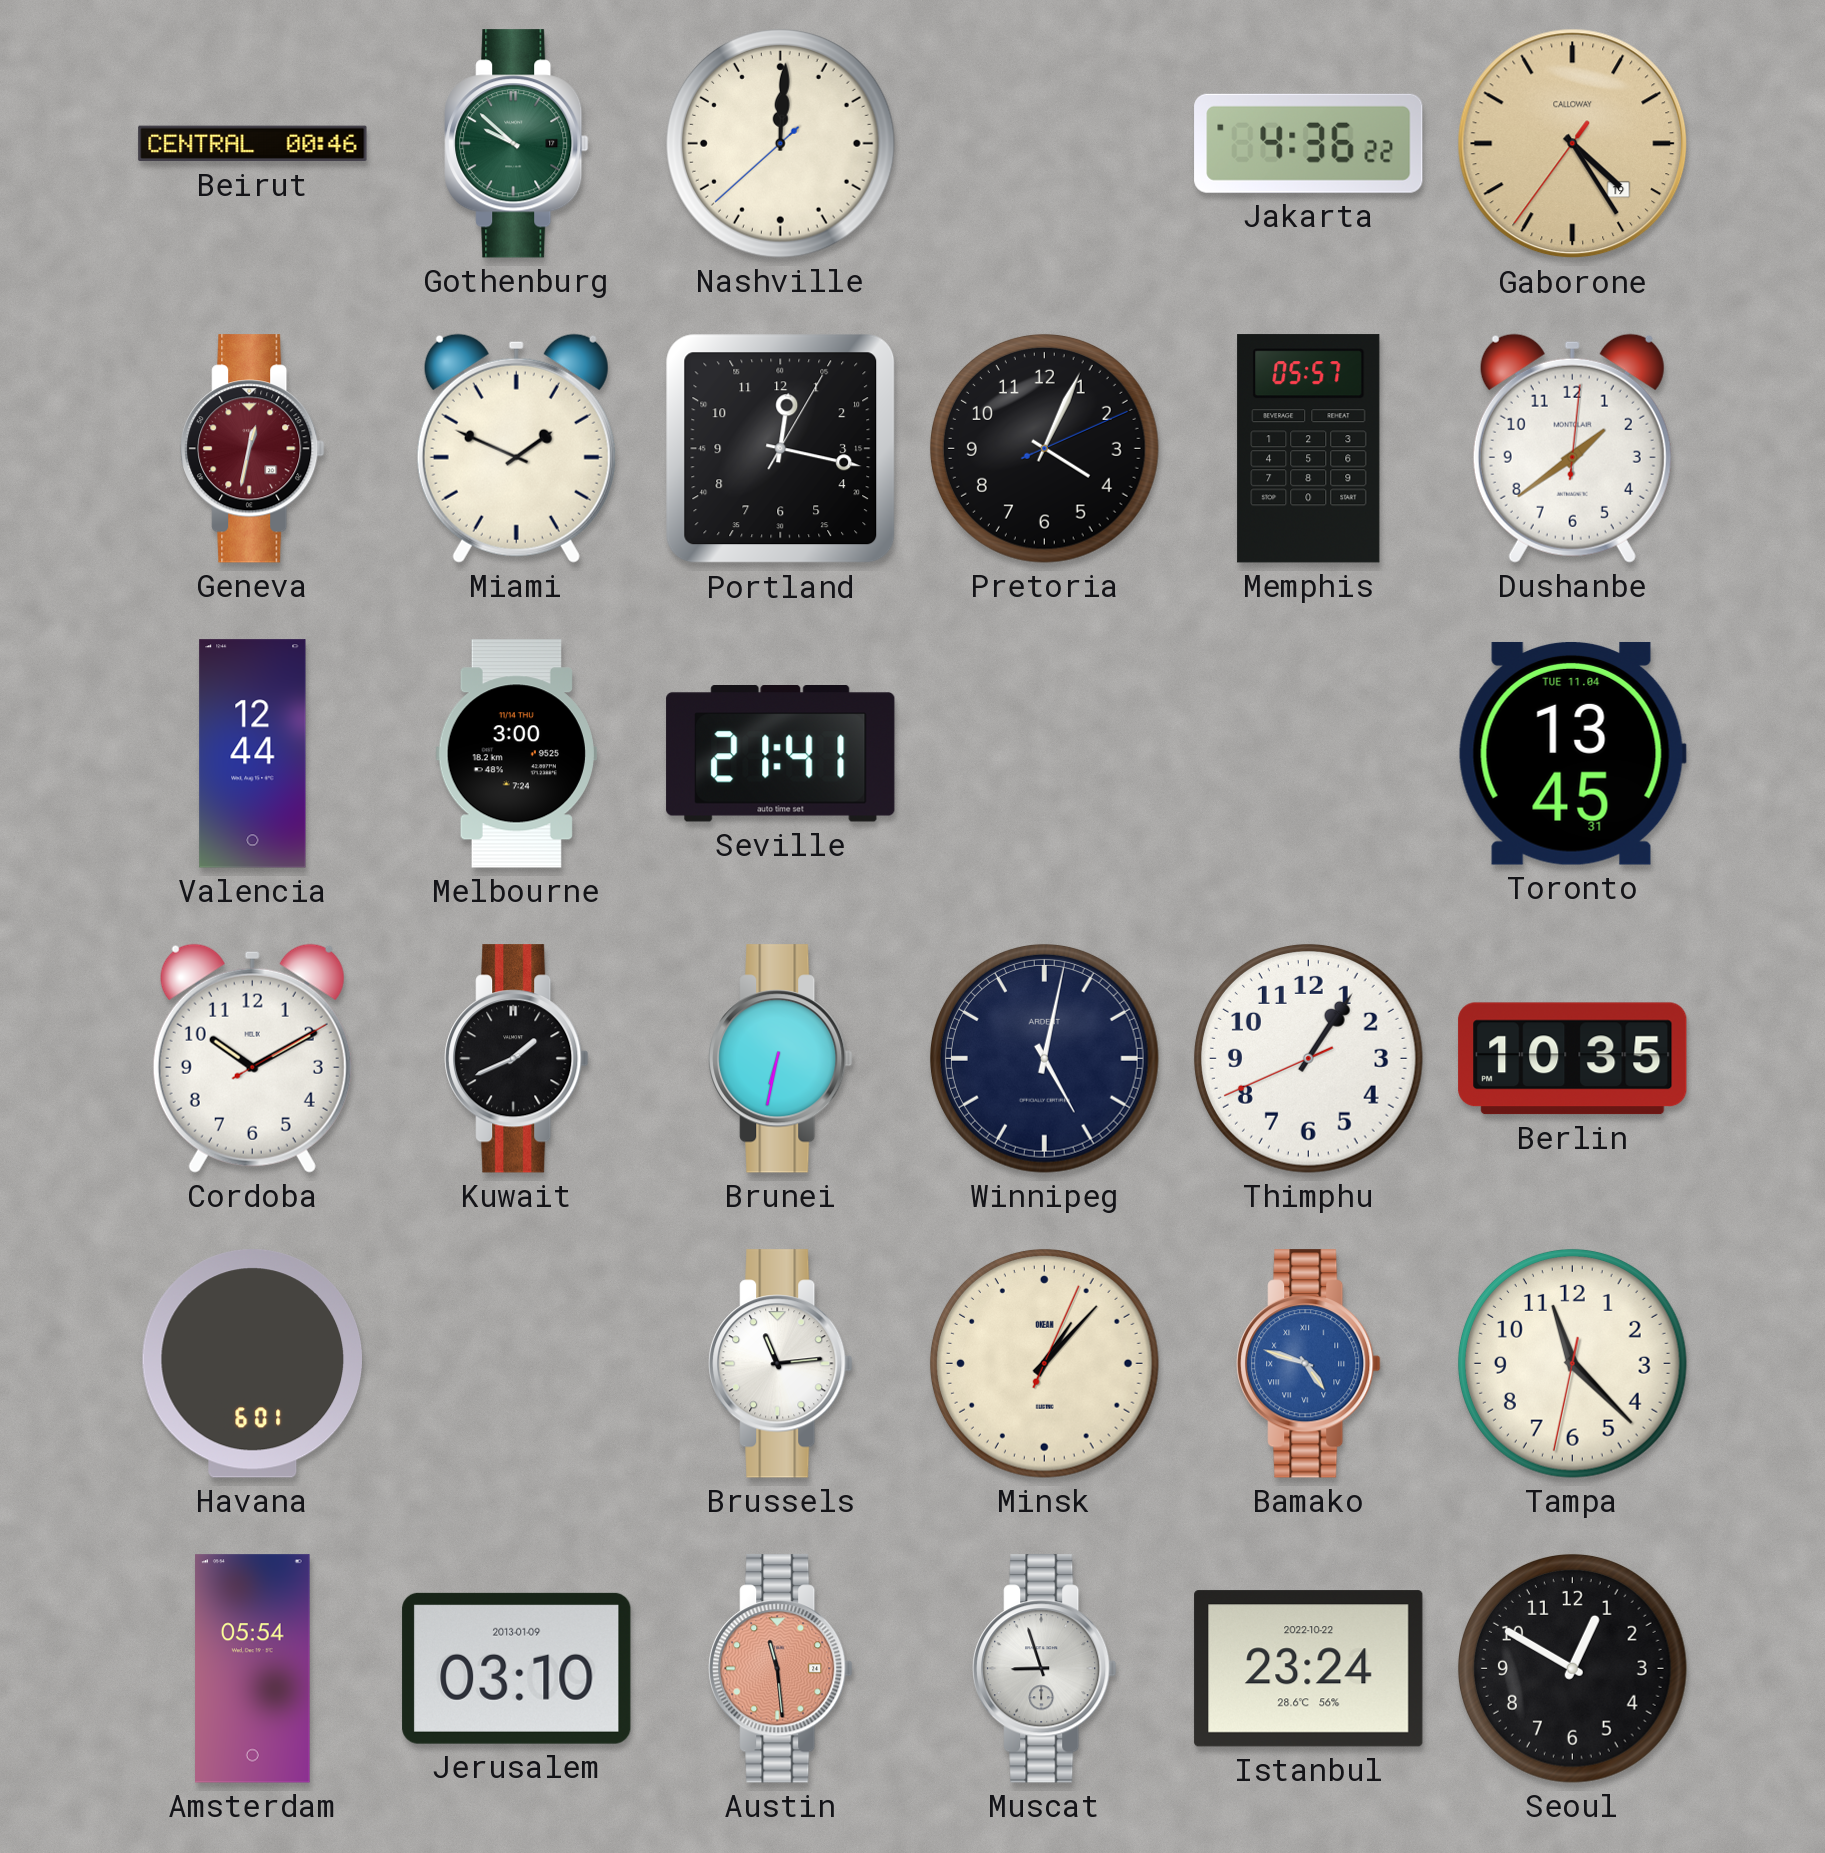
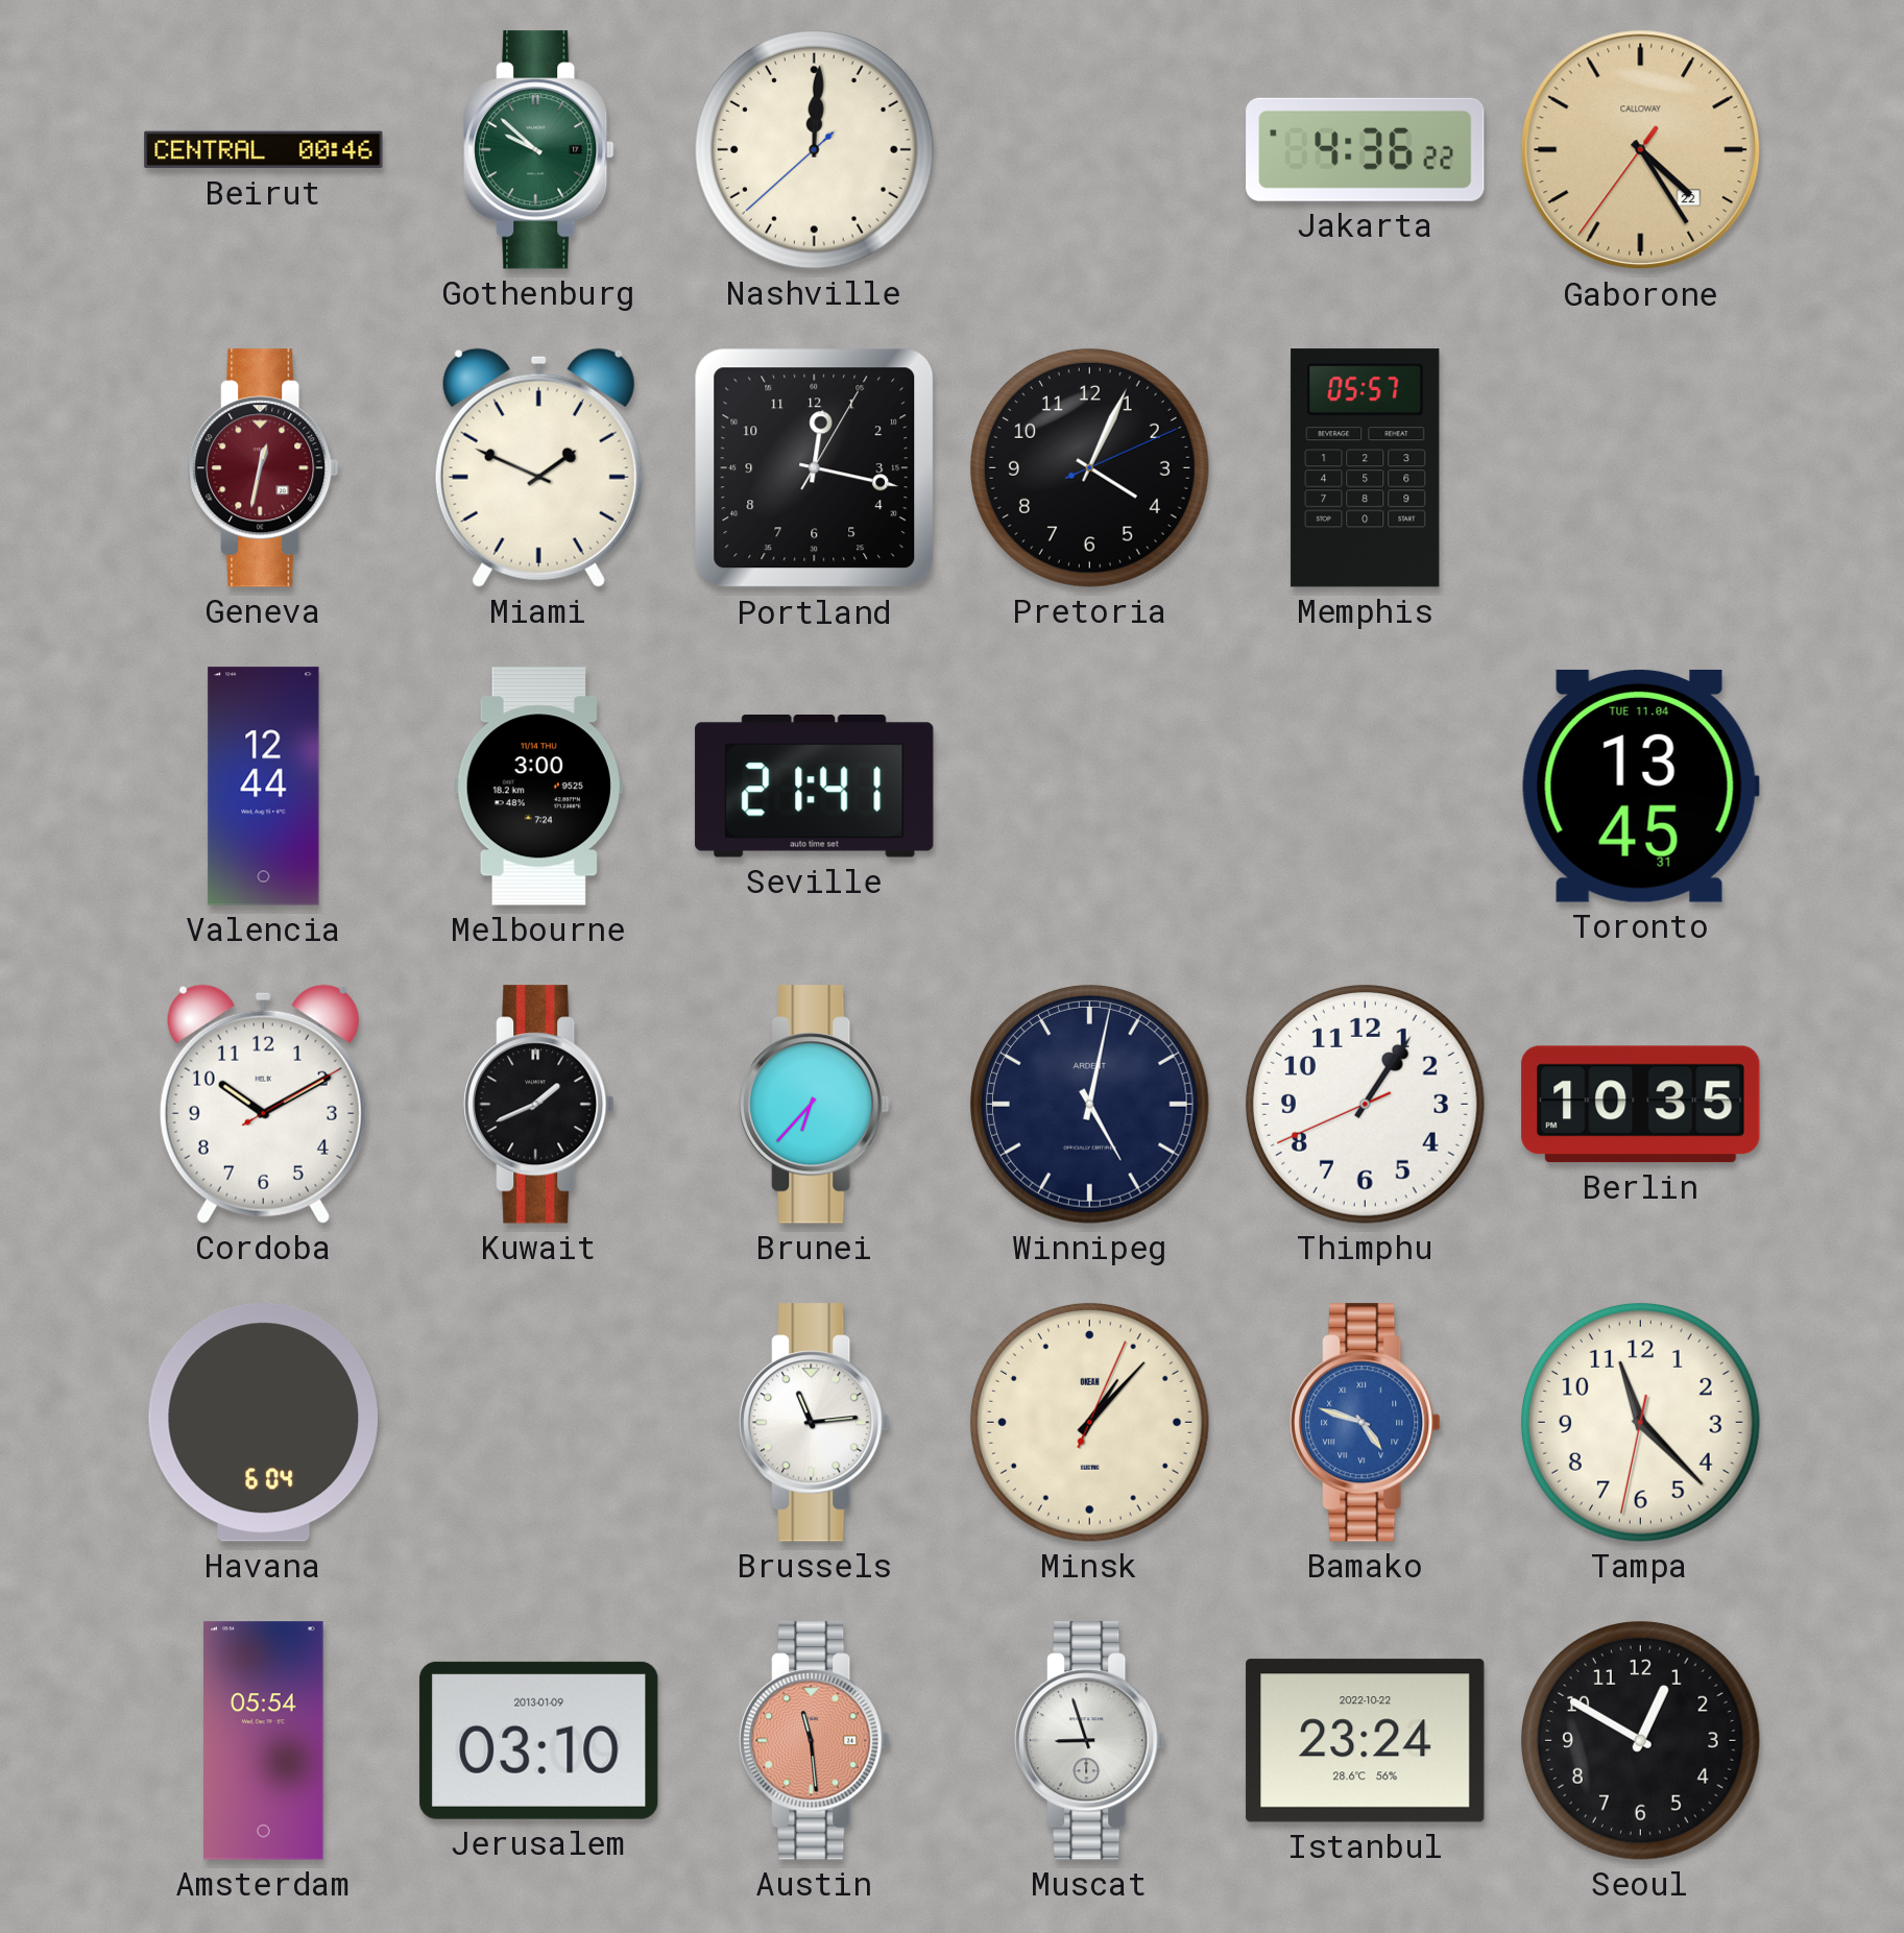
Gaborone date: 19 -> 22
Dushanbe: 1:39 -> none
Brunei: 6:32 -> 6:37
Havana: 6:01 -> 6:04
